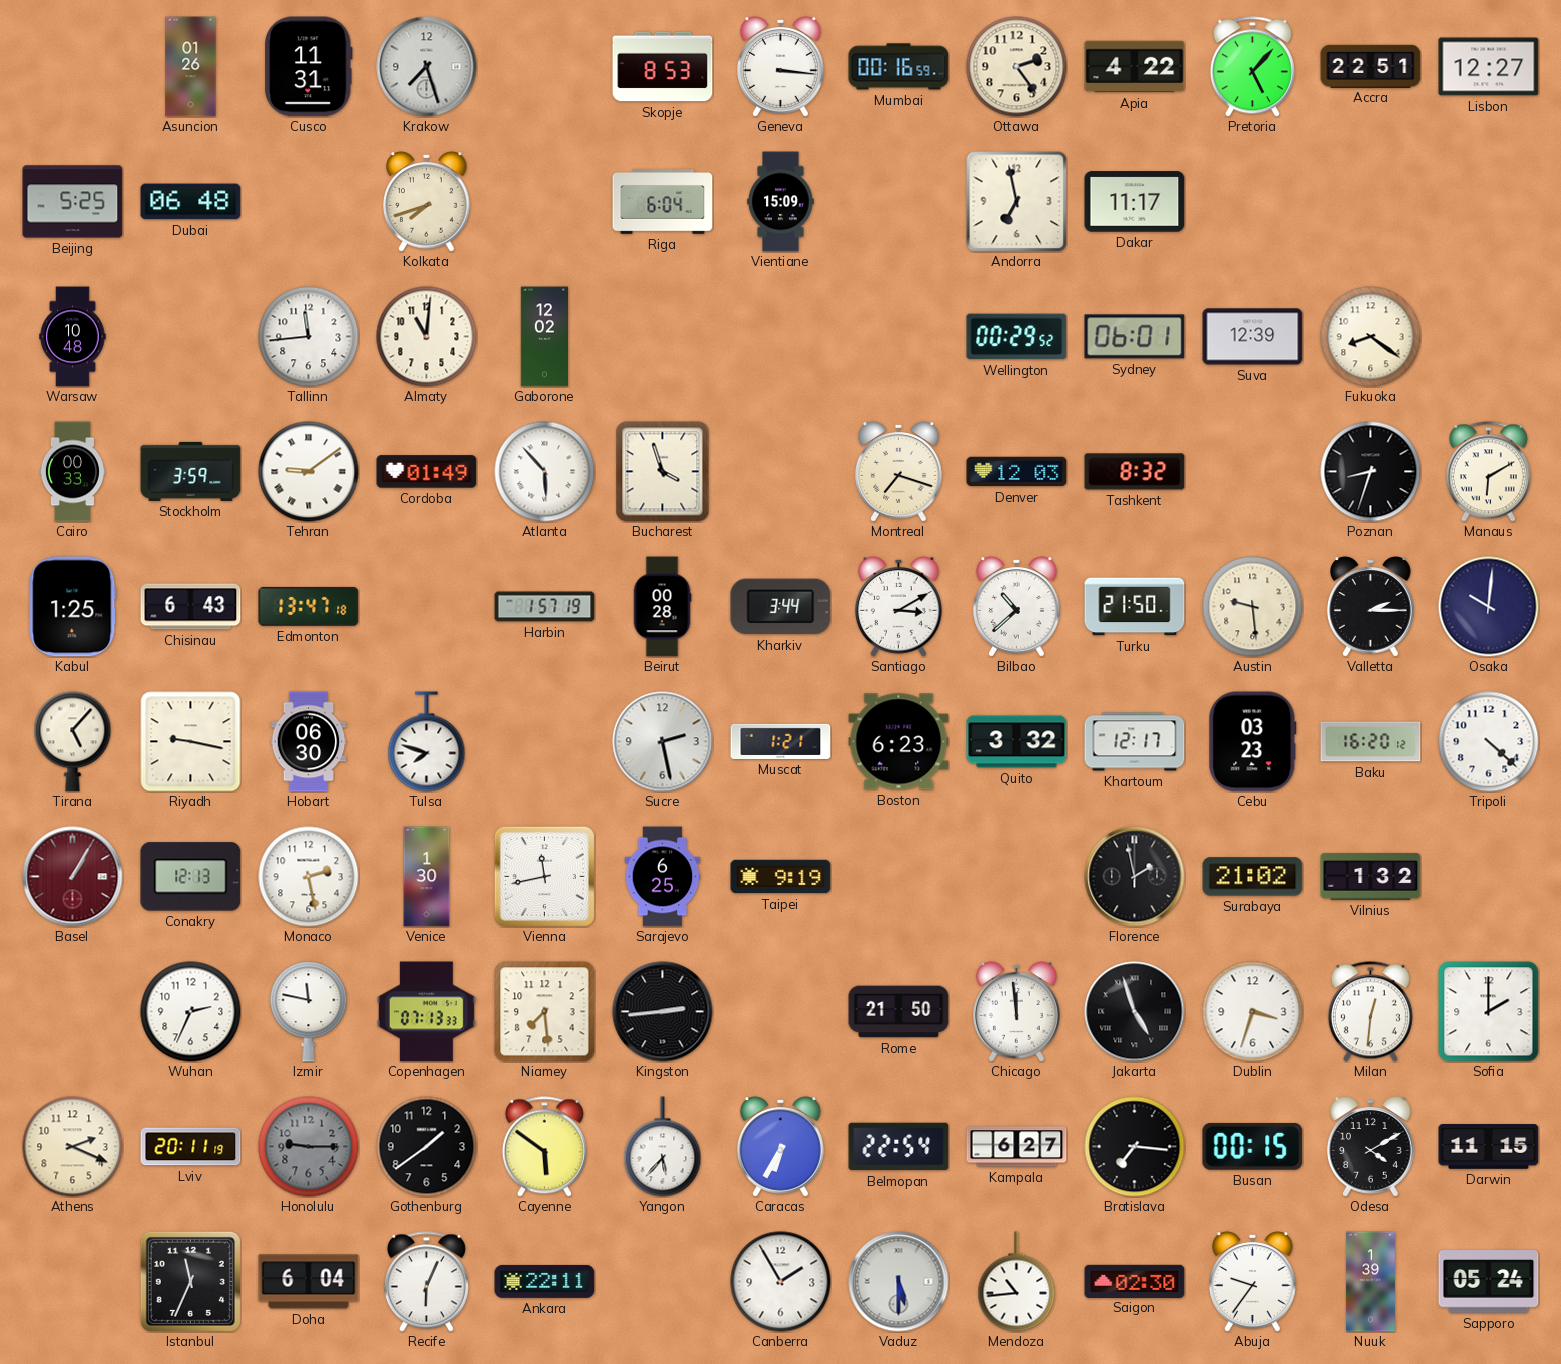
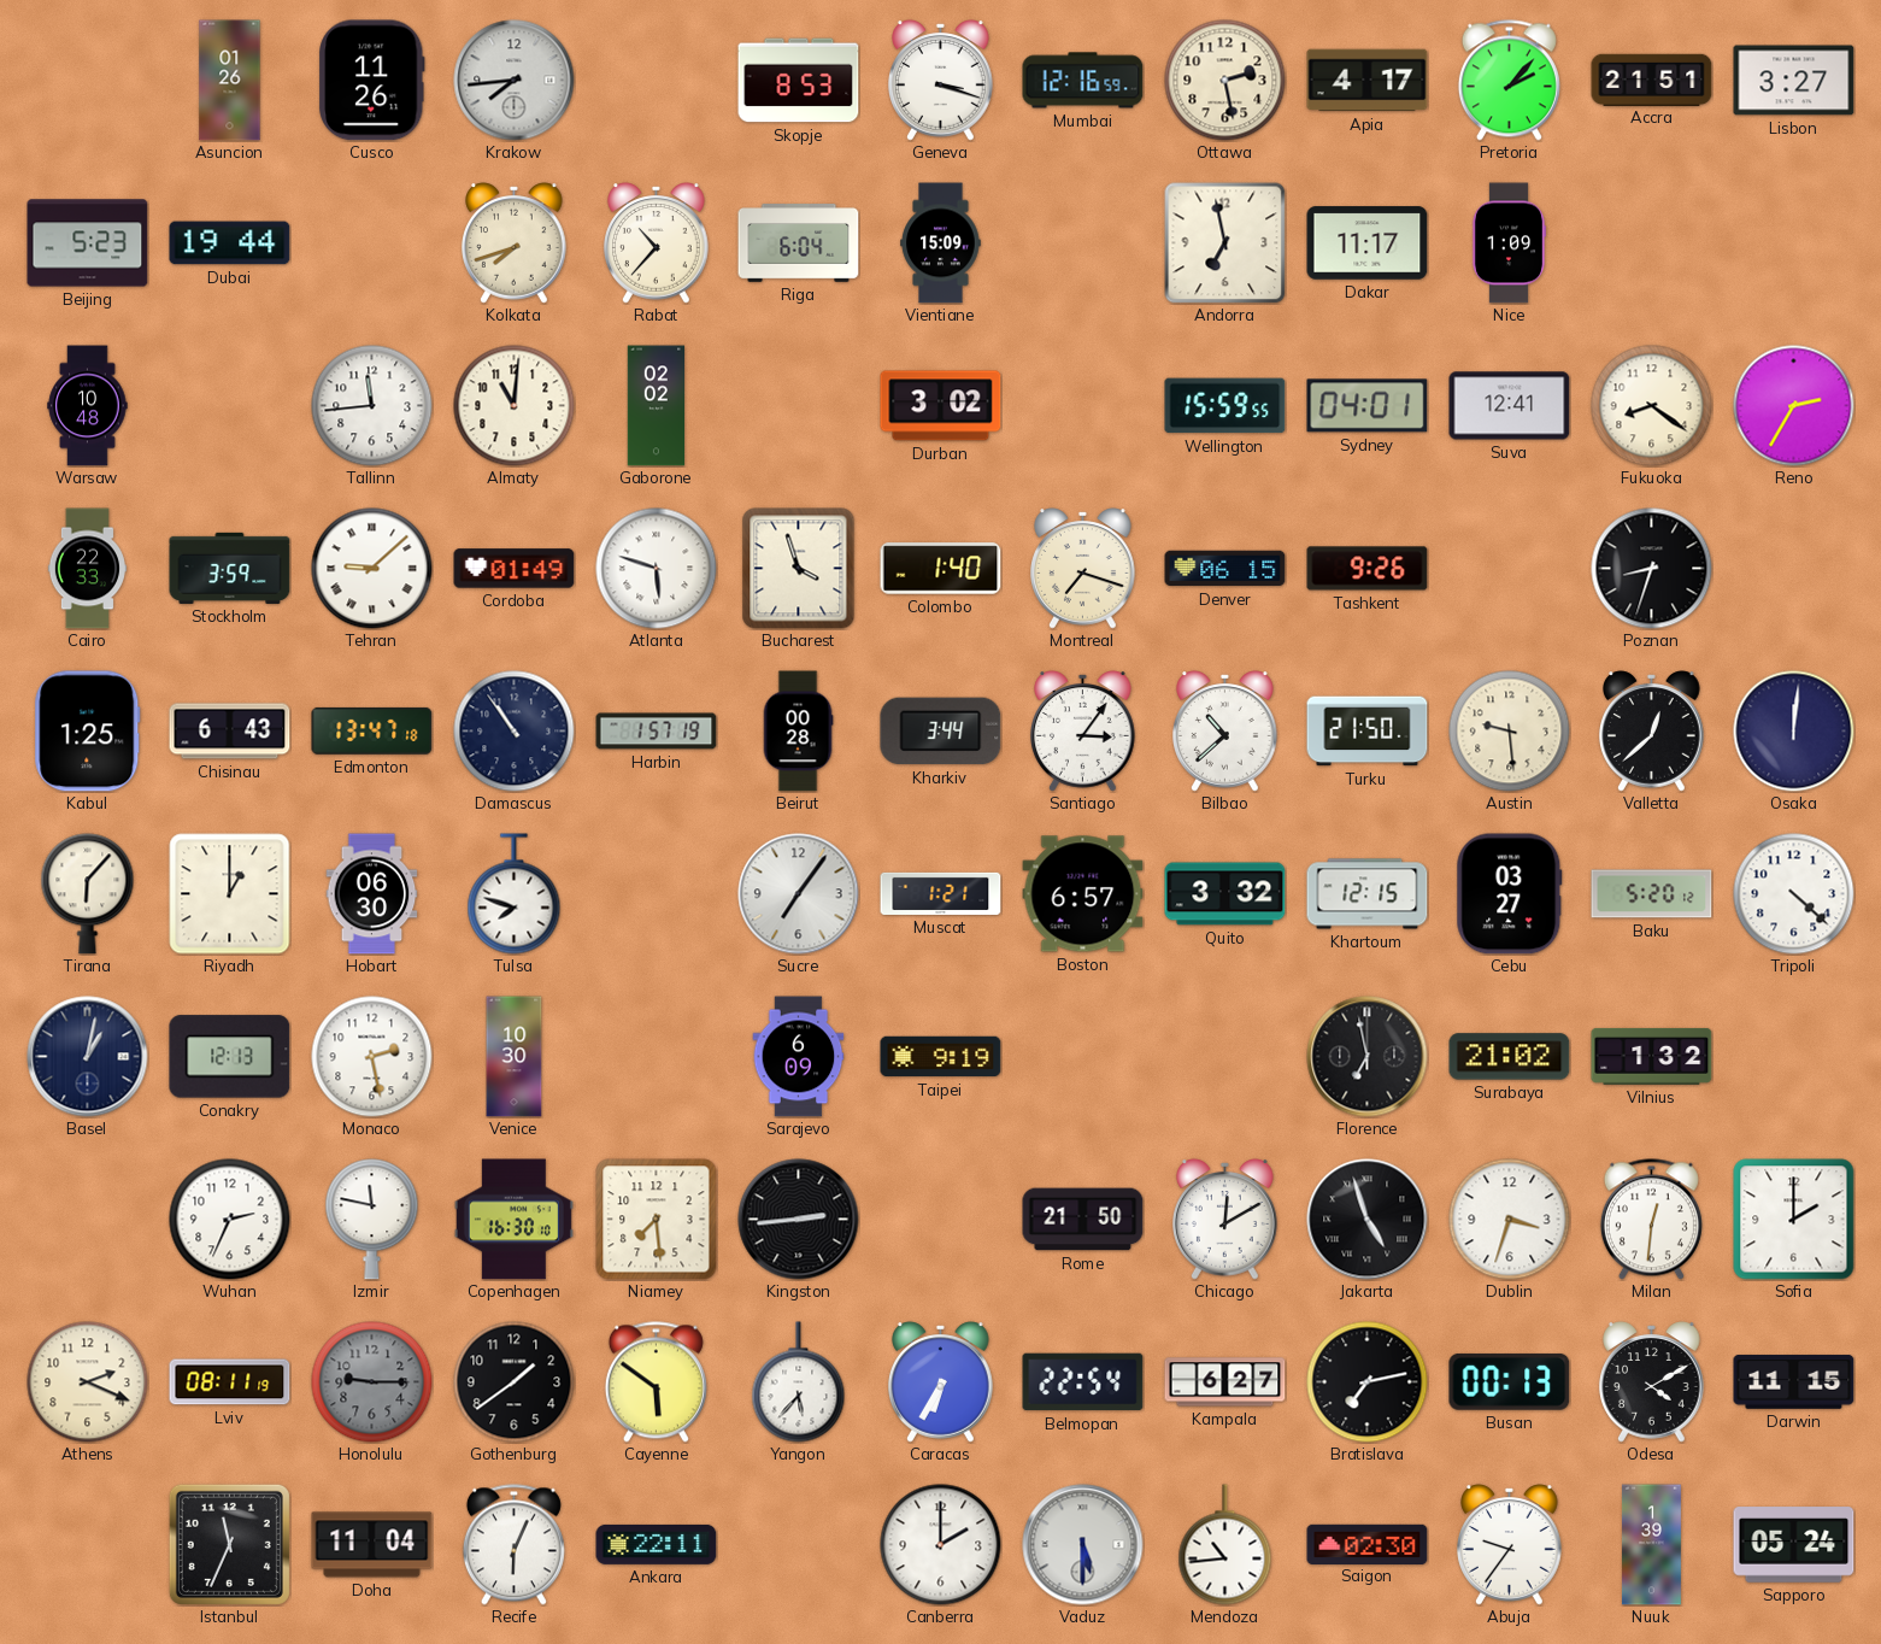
Cusco: 11:31 -> 11:26
Krakow: 7:27 -> 7:44
Geneva: 3:16 -> 3:18
Mumbai: 00:16 -> 12:16
Ottawa: 2:24 -> 2:28
Apia: 4:22 -> 4:17
Pretoria: 5:07 -> 2:07
Accra: 22:51 -> 21:51
Lisbon: 12:27 -> 3:27
Beijing: 5:25 -> 5:23
Dubai: 06:48 -> 19:44
Rabat: none -> 10:37
Nice: none -> 1:09
Gaborone: 12:02 -> 02:02
Durban: none -> 3:02
Wellington: 00:29 -> 15:59
Sydney: 06:01 -> 04:01
Suva: 12:39 -> 12:41
Reno: none -> 2:35
Cairo: 00:33 -> 22:33
Tehran: 9:09 -> 9:08
Atlanta: 5:53 -> 5:48
Colombo: none -> 1:40
Denver: 12:03 -> 06:15
Tashkent: 8:32 -> 9:26
Manaus: 6:10 -> none
Damascus: none -> 10:54
Santiago: 3:10 -> 3:06
Valletta: 2:15 -> 12:38
Osaka: 10:01 -> 12:01
Tirana: 5:07 -> 6:07
Riyadh: 9:17 -> 1:00
Sucre: 2:28 -> 7:06
Boston: 6:23 -> 6:57
Khartoum: 12:17 -> 12:15
Cebu: 03:23 -> 03:27
Baku: 16:20 -> 5:20
Basel: 1:05 -> 1:02
Basel dial: burgundy -> navy
Venice: 1:30 -> 10:30
Vienna: 11:43 -> none
Sarajevo: 6:25 -> 6:09
Florence: 1:58 -> 6:58
Copenhagen: 07:13 -> 16:30
Chicago: 11:59 -> 12:10
Lviv: 20:11 -> 08:11
Bratislava: 7:16 -> 7:13
Busan: 00:15 -> 00:13
Doha: 6:04 -> 11:04
Canberra: 1:55 -> 2:00
